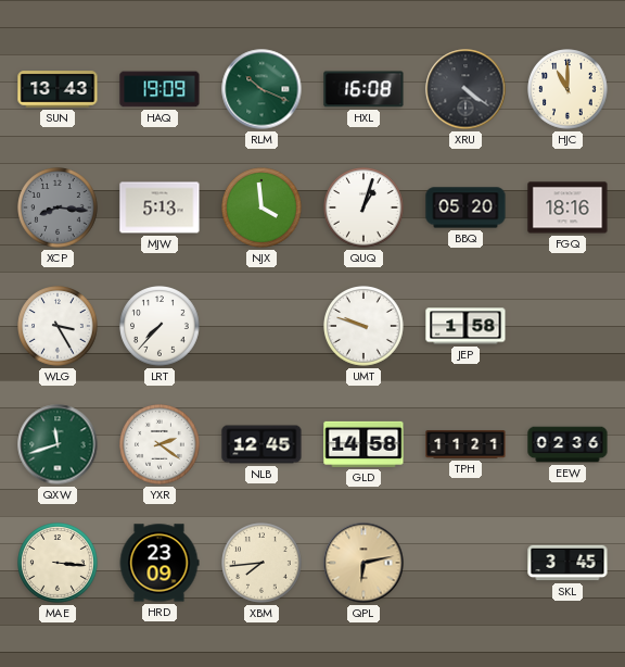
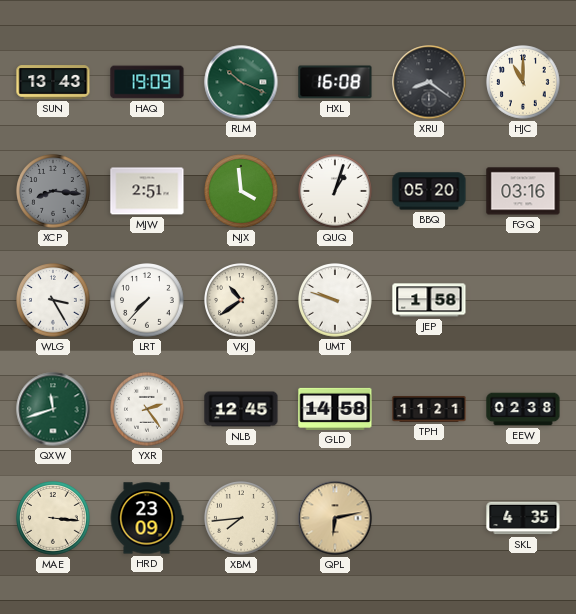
XRU: 4:21 -> 8:21
MJW: 5:13 -> 2:51
FGQ: 18:16 -> 03:16
VKJ: none -> 10:39
YXR: 2:21 -> 2:24
EEW: 02:36 -> 02:38
SKL: 3:45 -> 4:35
